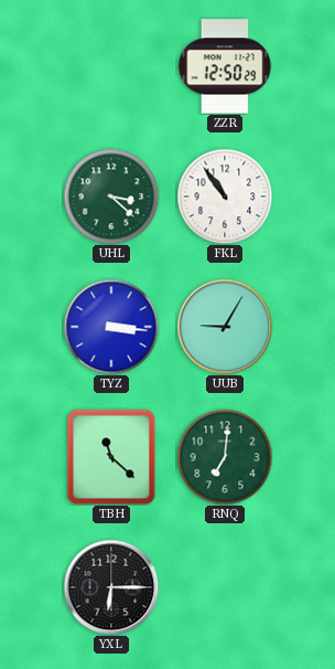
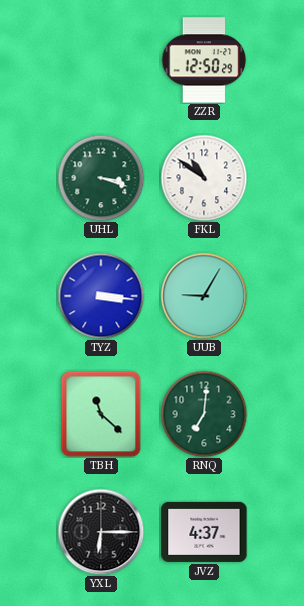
UHL: 3:22 -> 3:18
FKL: 10:54 -> 10:51
JVZ: none -> 4:37
